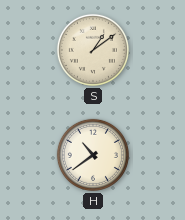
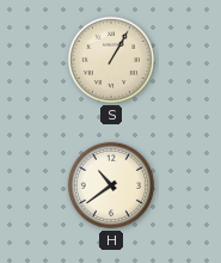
S: 1:09 -> 1:05
